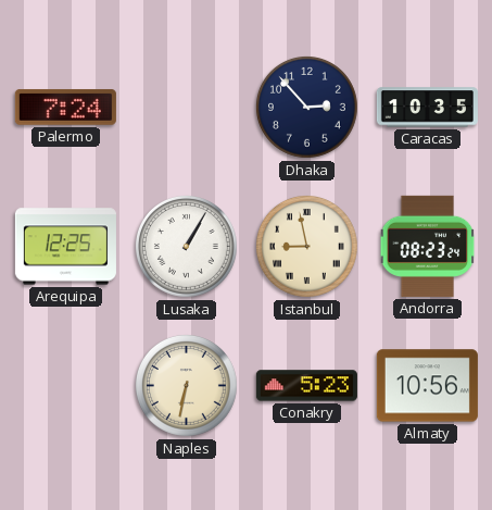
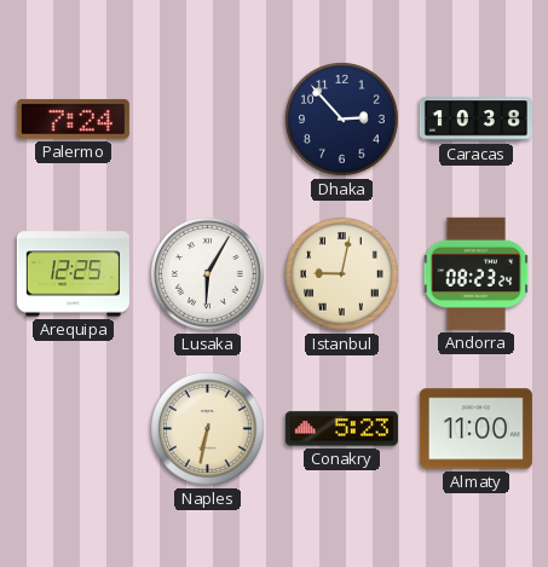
Caracas: 10:35 -> 10:38
Lusaka: 1:05 -> 6:05
Istanbul: 8:58 -> 9:02
Almaty: 10:56 -> 11:00
